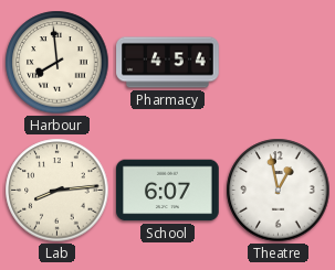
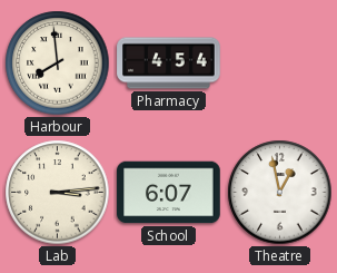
Lab: 8:14 -> 3:14
